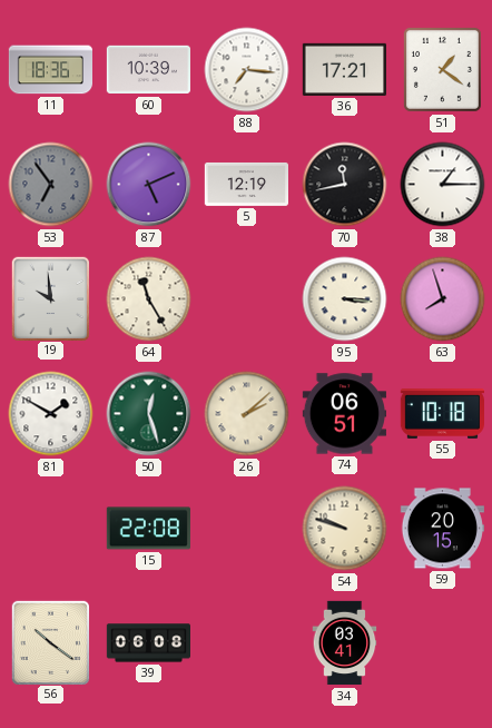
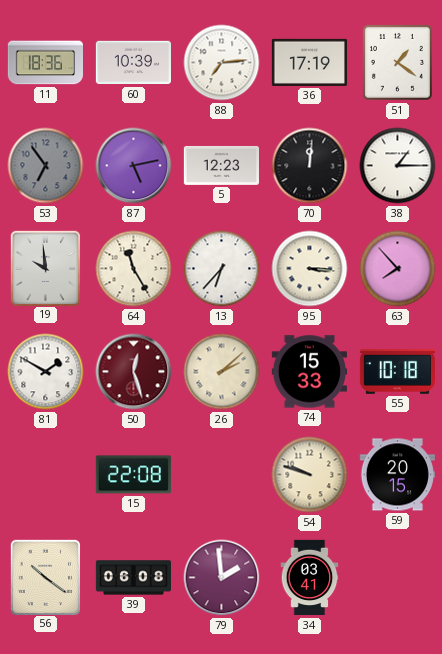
88: 7:16 -> 7:14
36: 17:21 -> 17:19
87: 5:11 -> 5:13
5: 12:19 -> 12:23
70: 11:43 -> 12:01
13: none -> 6:37
63: 7:57 -> 7:53
50 dial: green -> burgundy
74: 06:51 -> 15:33
79: none -> 1:59
